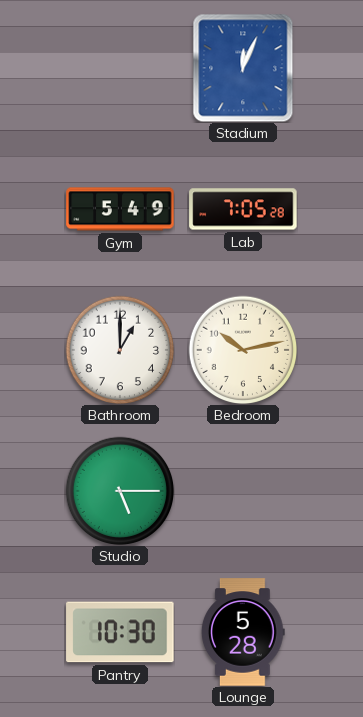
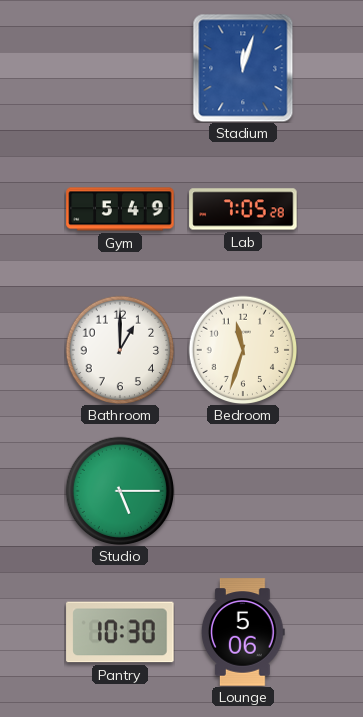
Stadium: 12:04 -> 12:03
Bedroom: 10:13 -> 11:33
Lounge: 5:28 -> 5:06
